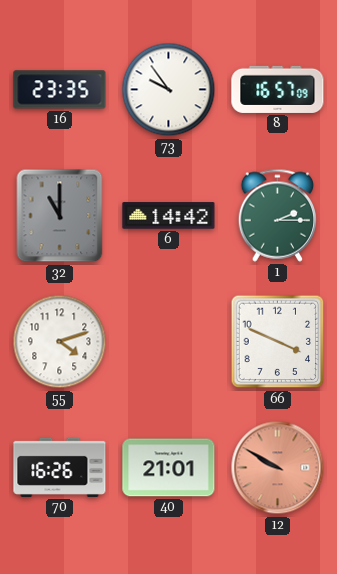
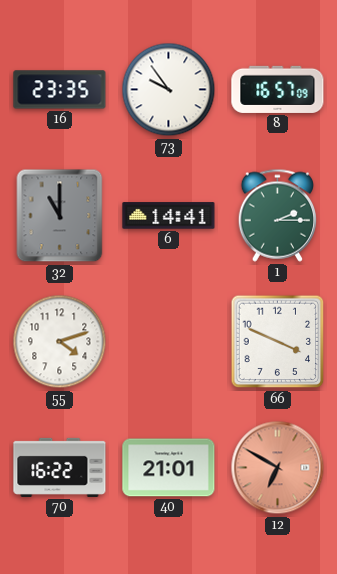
6: 14:42 -> 14:41
70: 16:26 -> 16:22
12: 9:50 -> 6:50
